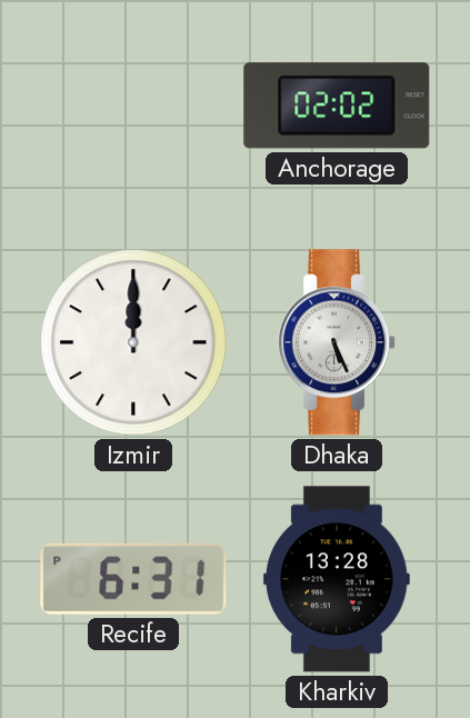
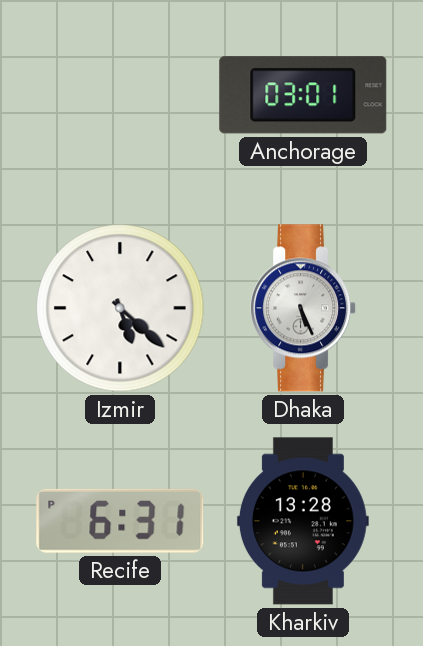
Anchorage: 02:02 -> 03:01
Izmir: 12:00 -> 5:22
